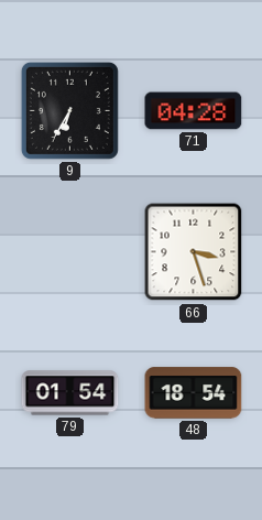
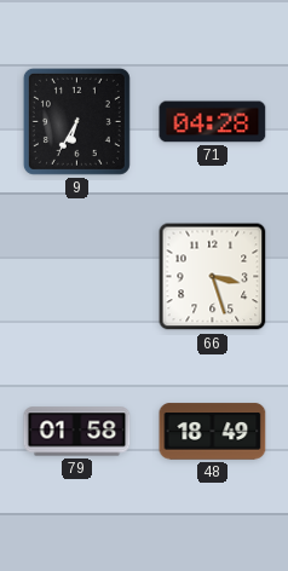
79: 01:54 -> 01:58
48: 18:54 -> 18:49
